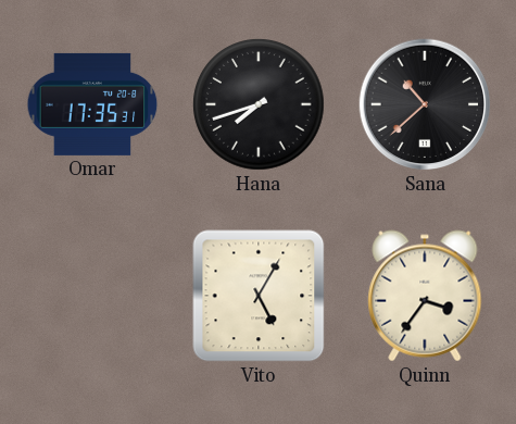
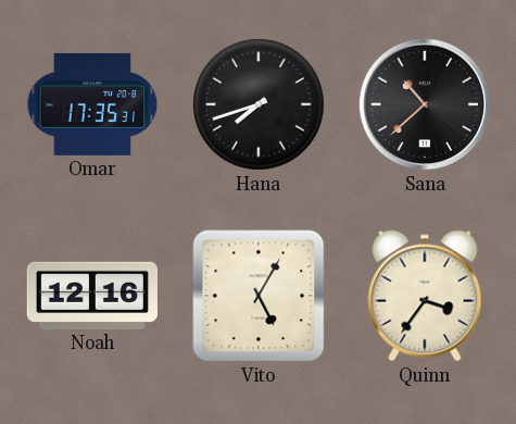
Noah: none -> 12:16
